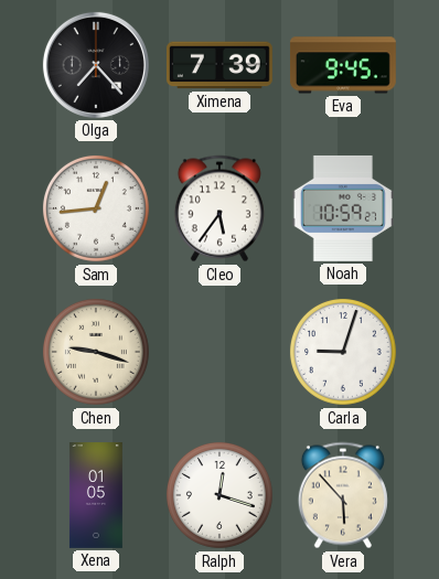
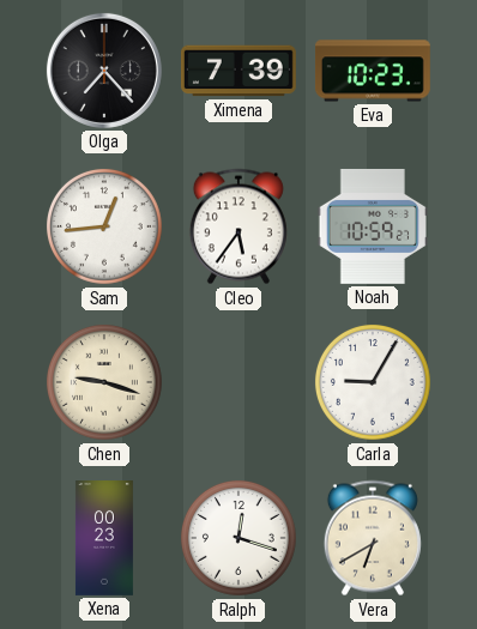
Eva: 9:45 -> 10:23
Carla: 9:03 -> 9:05
Xena: 01:05 -> 00:23
Vera: 5:53 -> 6:40
